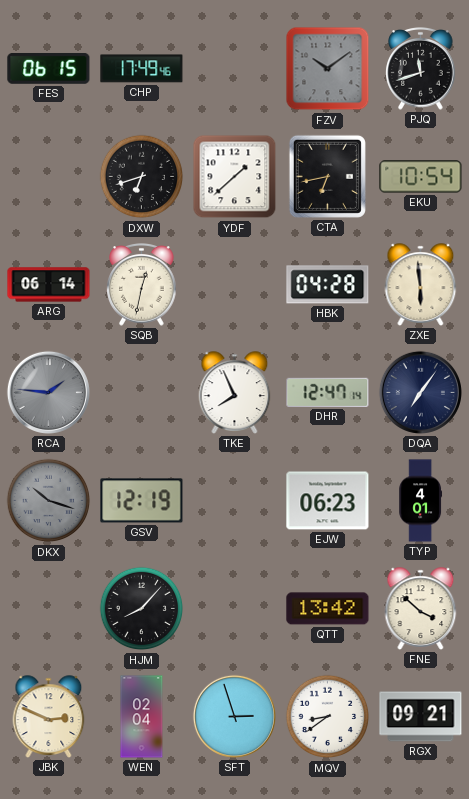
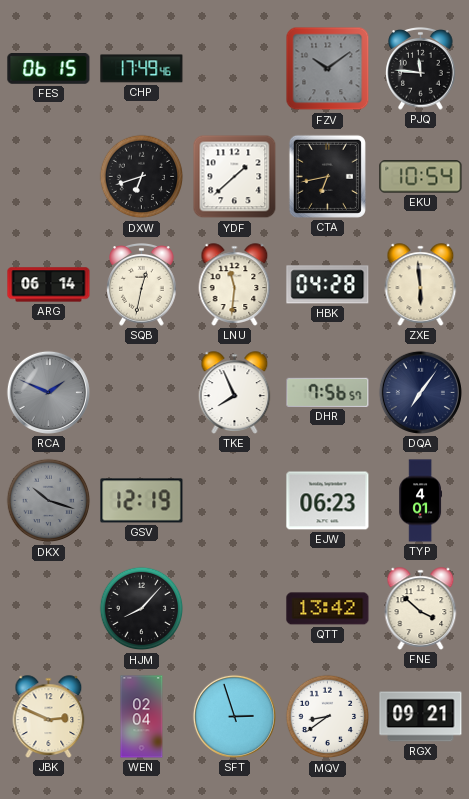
PJQ: 11:42 -> 11:46
LNU: none -> 11:31
RCA: 1:46 -> 1:49
DHR: 12:47 -> 7:56
